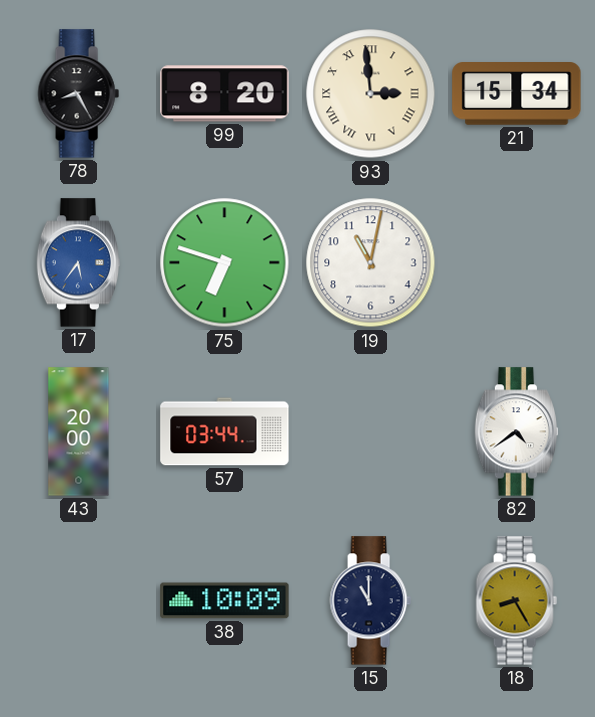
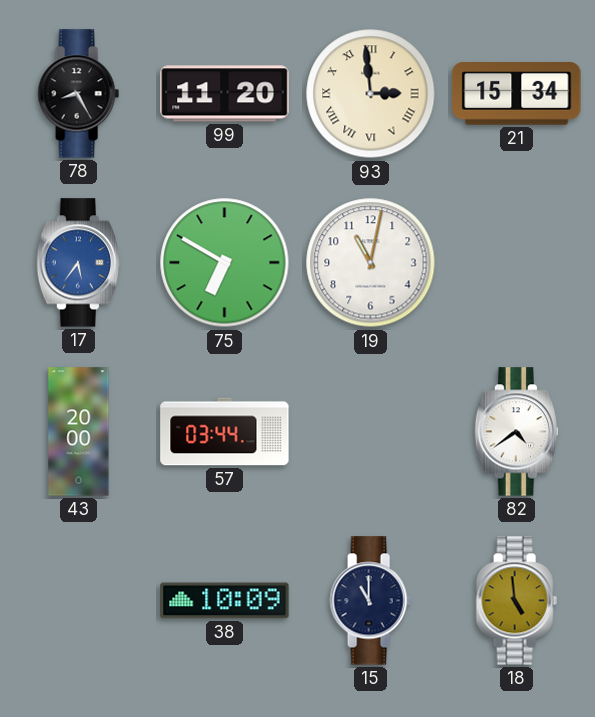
99: 8:20 -> 11:20
75: 6:48 -> 6:50
18: 8:25 -> 4:59
